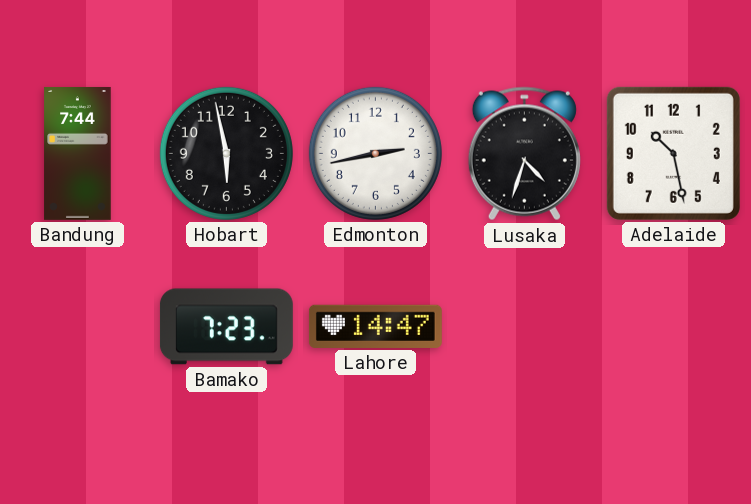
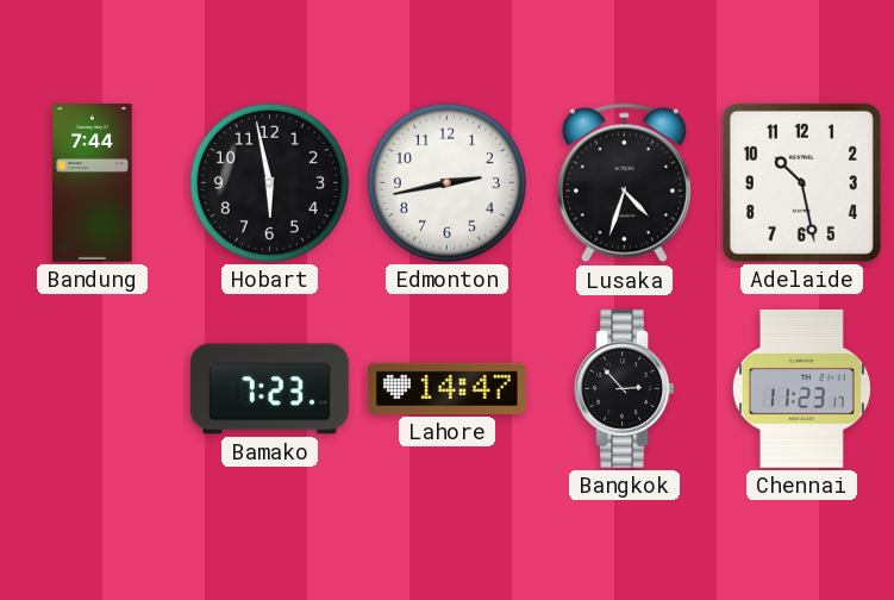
Bangkok: none -> 2:53
Chennai: none -> 11:23
